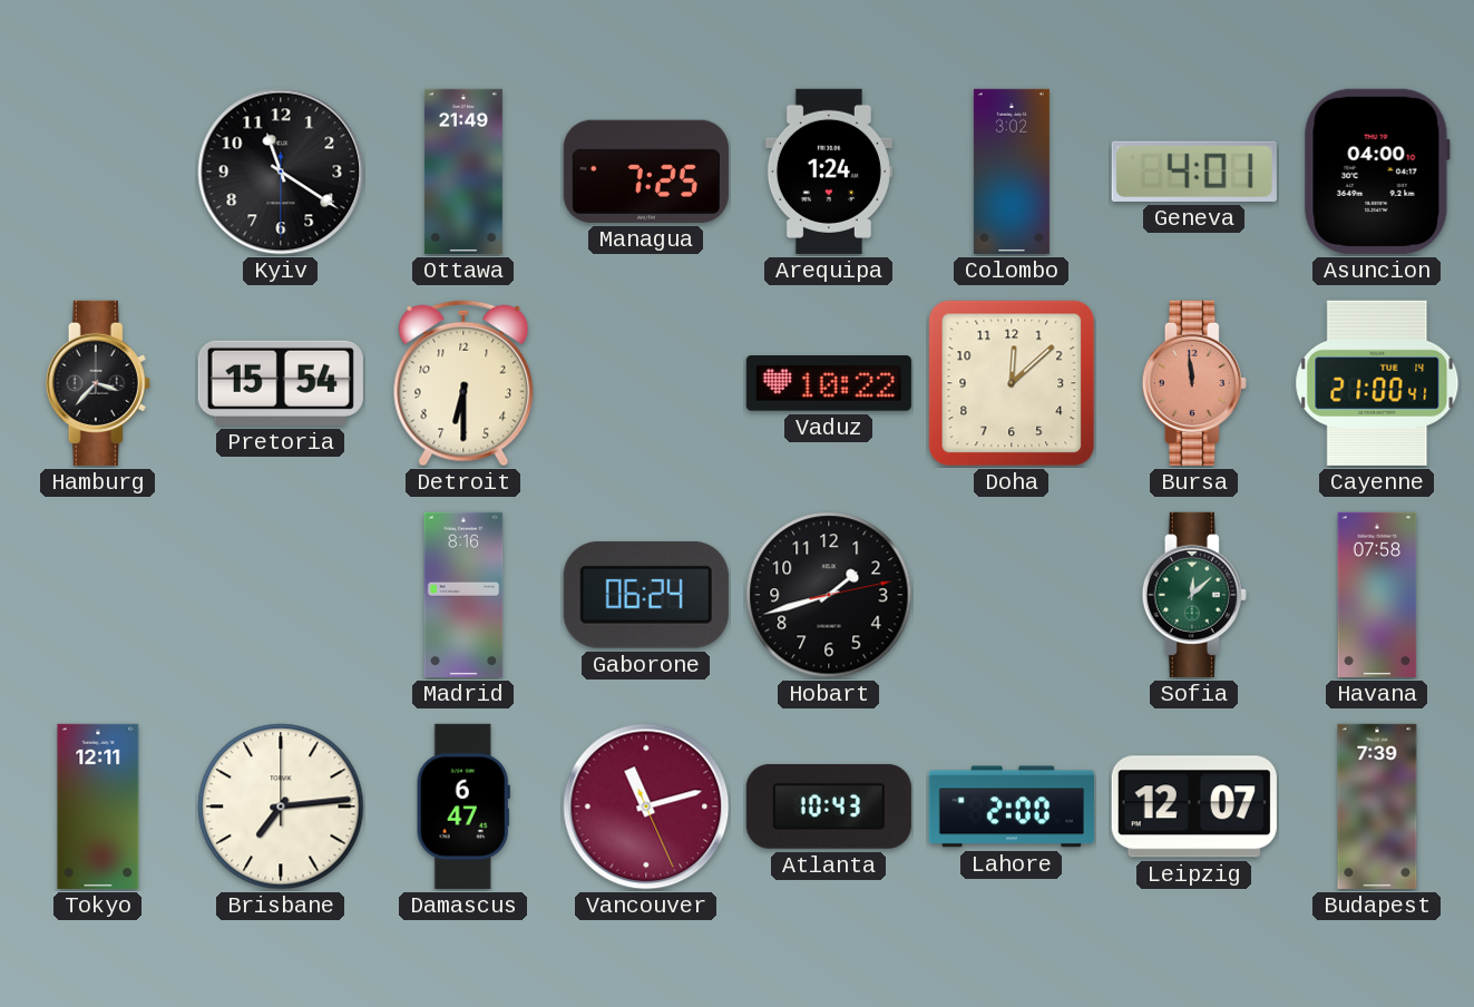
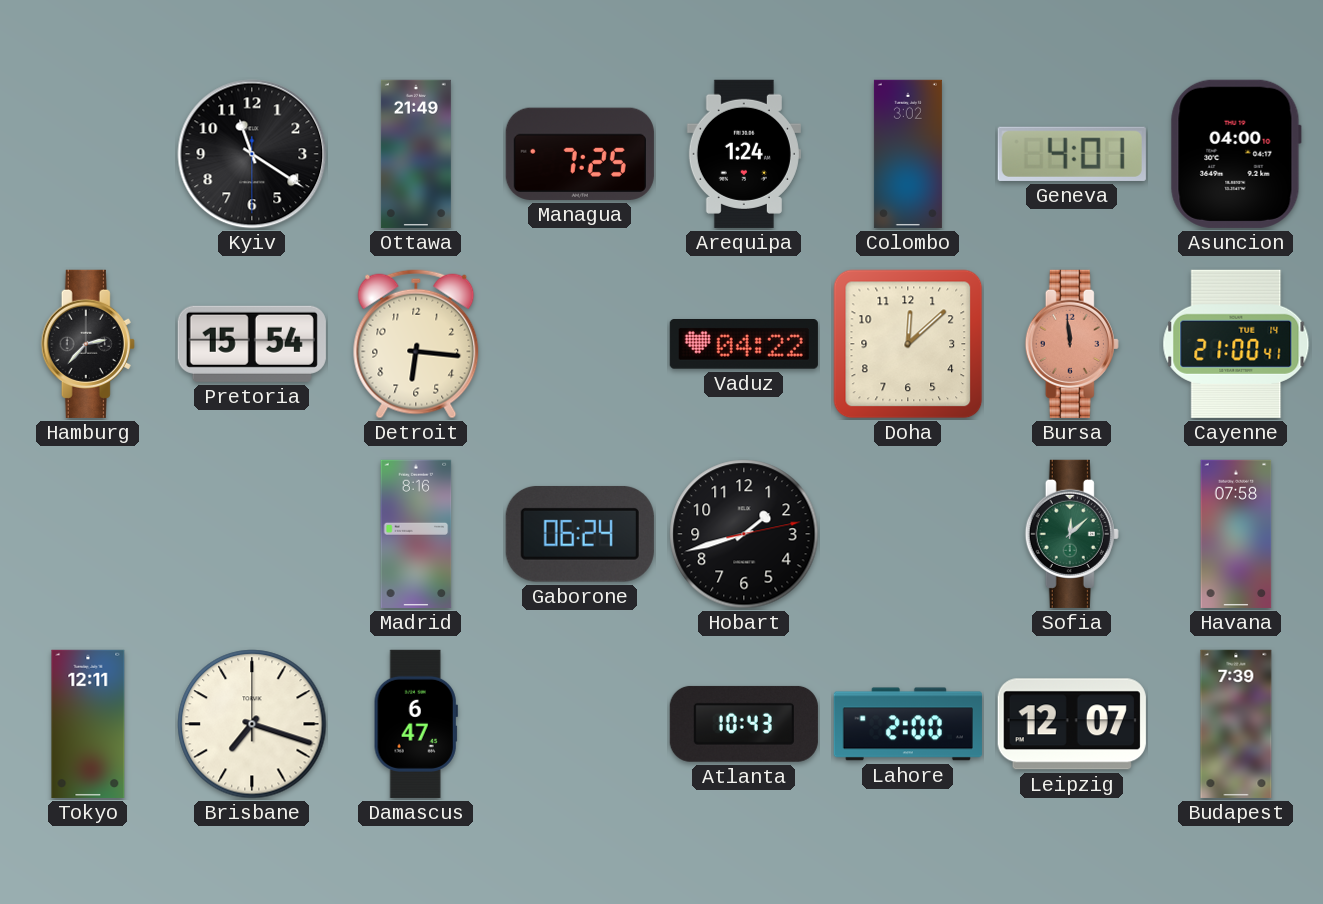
Hamburg: 3:37 -> 2:37
Detroit: 6:30 -> 6:16
Vaduz: 10:22 -> 04:22
Brisbane: 7:14 -> 7:18
Vancouver: 11:12 -> none
